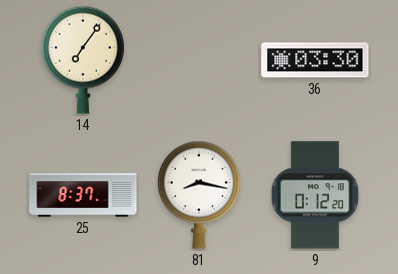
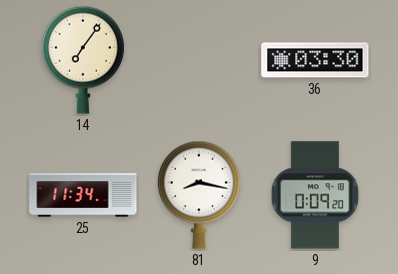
25: 8:37 -> 11:34
9: 0:12 -> 0:09
